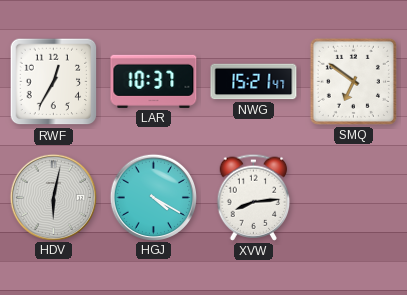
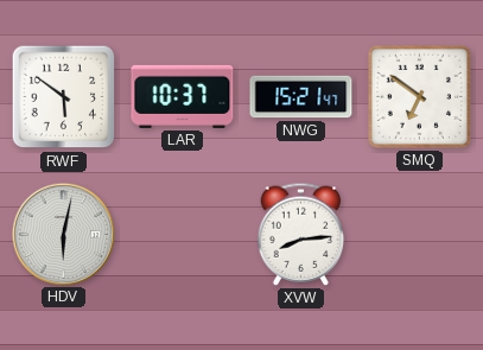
RWF: 12:35 -> 5:51
HGJ: 4:20 -> none
